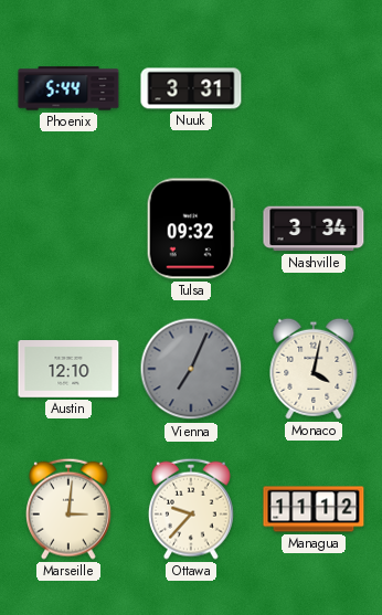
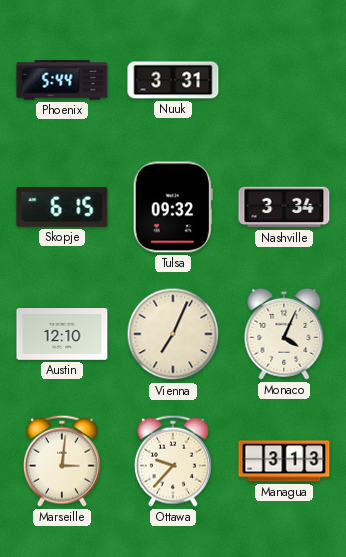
Skopje: none -> 6:15
Vienna dial: grey -> cream
Monaco: 4:02 -> 4:04
Managua: 11:12 -> 3:13
